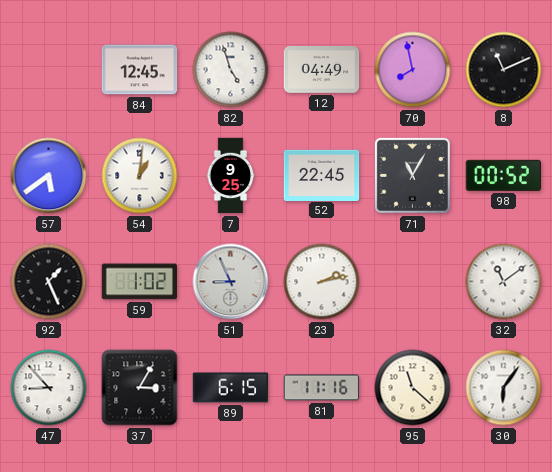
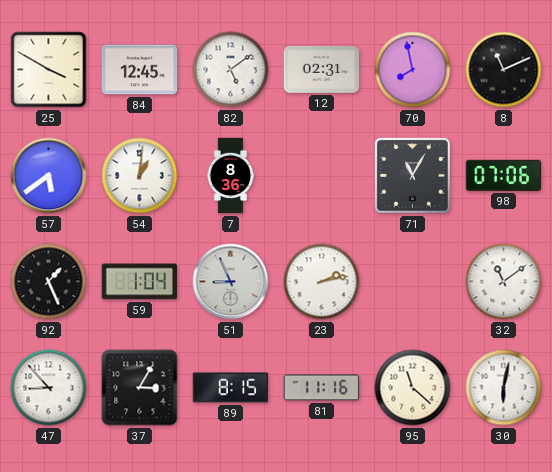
25: none -> 3:50
82: 4:57 -> 5:09
12: 04:49 -> 02:31
7: 9:25 -> 8:36
52: 22:45 -> none
98: 00:52 -> 07:06
59: 1:02 -> 1:04
89: 6:15 -> 8:15
30: 6:06 -> 6:02
